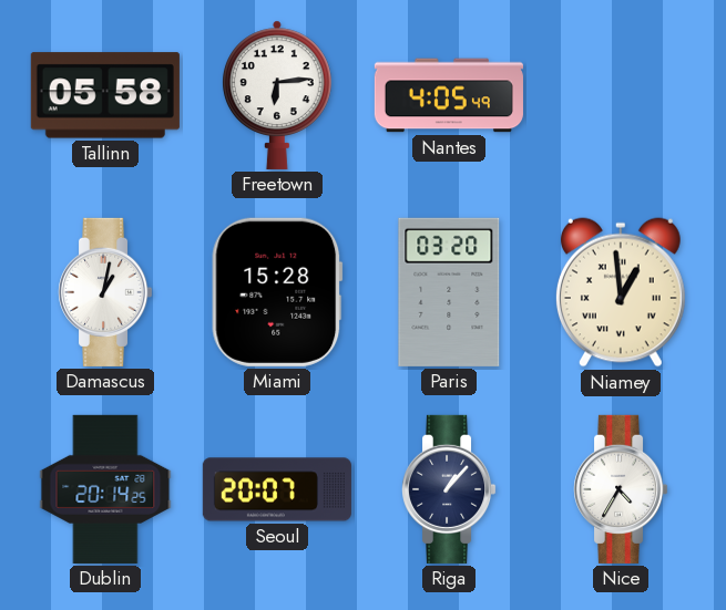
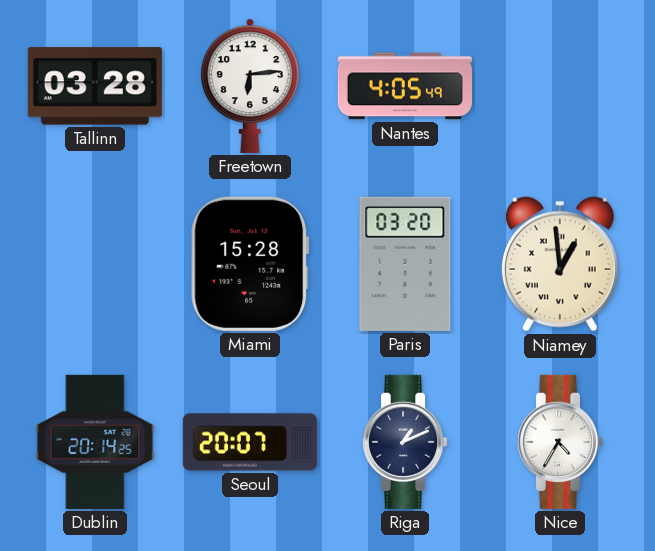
Tallinn: 05:58 -> 03:28
Damascus: 1:02 -> none
Riga: 1:07 -> 1:11
